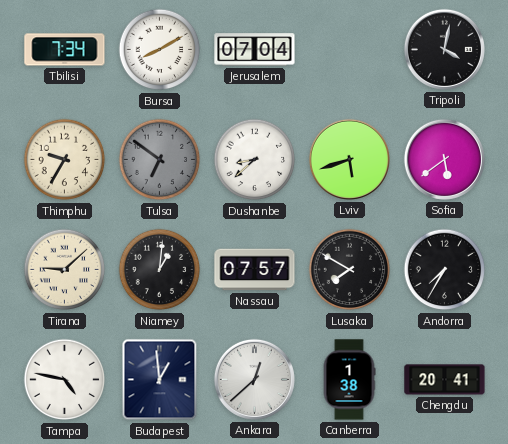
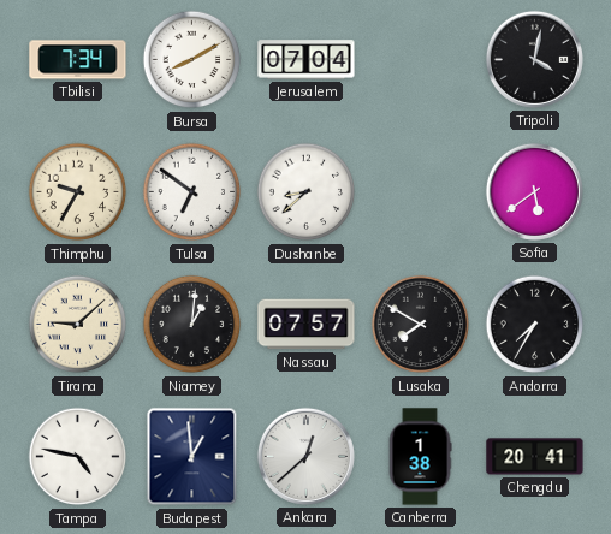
Tulsa dial: grey -> white
Lviv: 5:42 -> none
